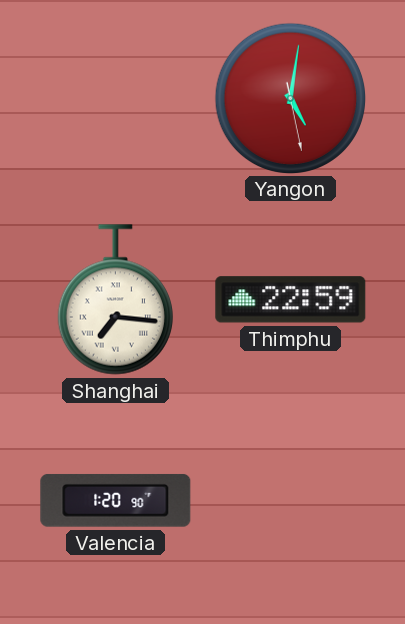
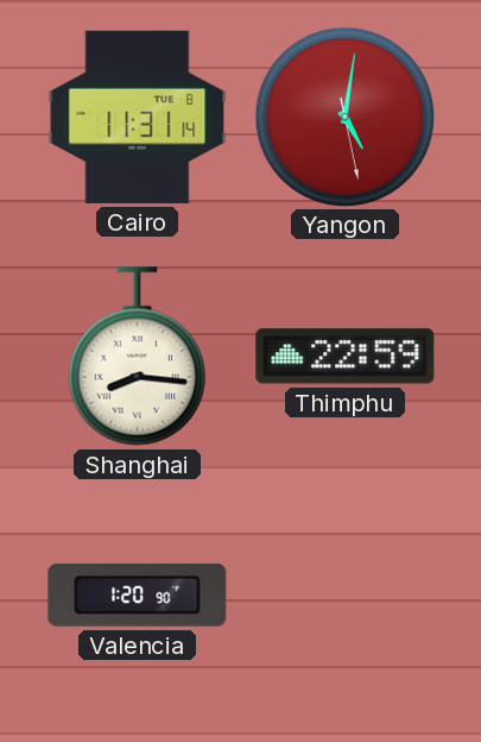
Cairo: none -> 11:31
Shanghai: 7:16 -> 8:16
